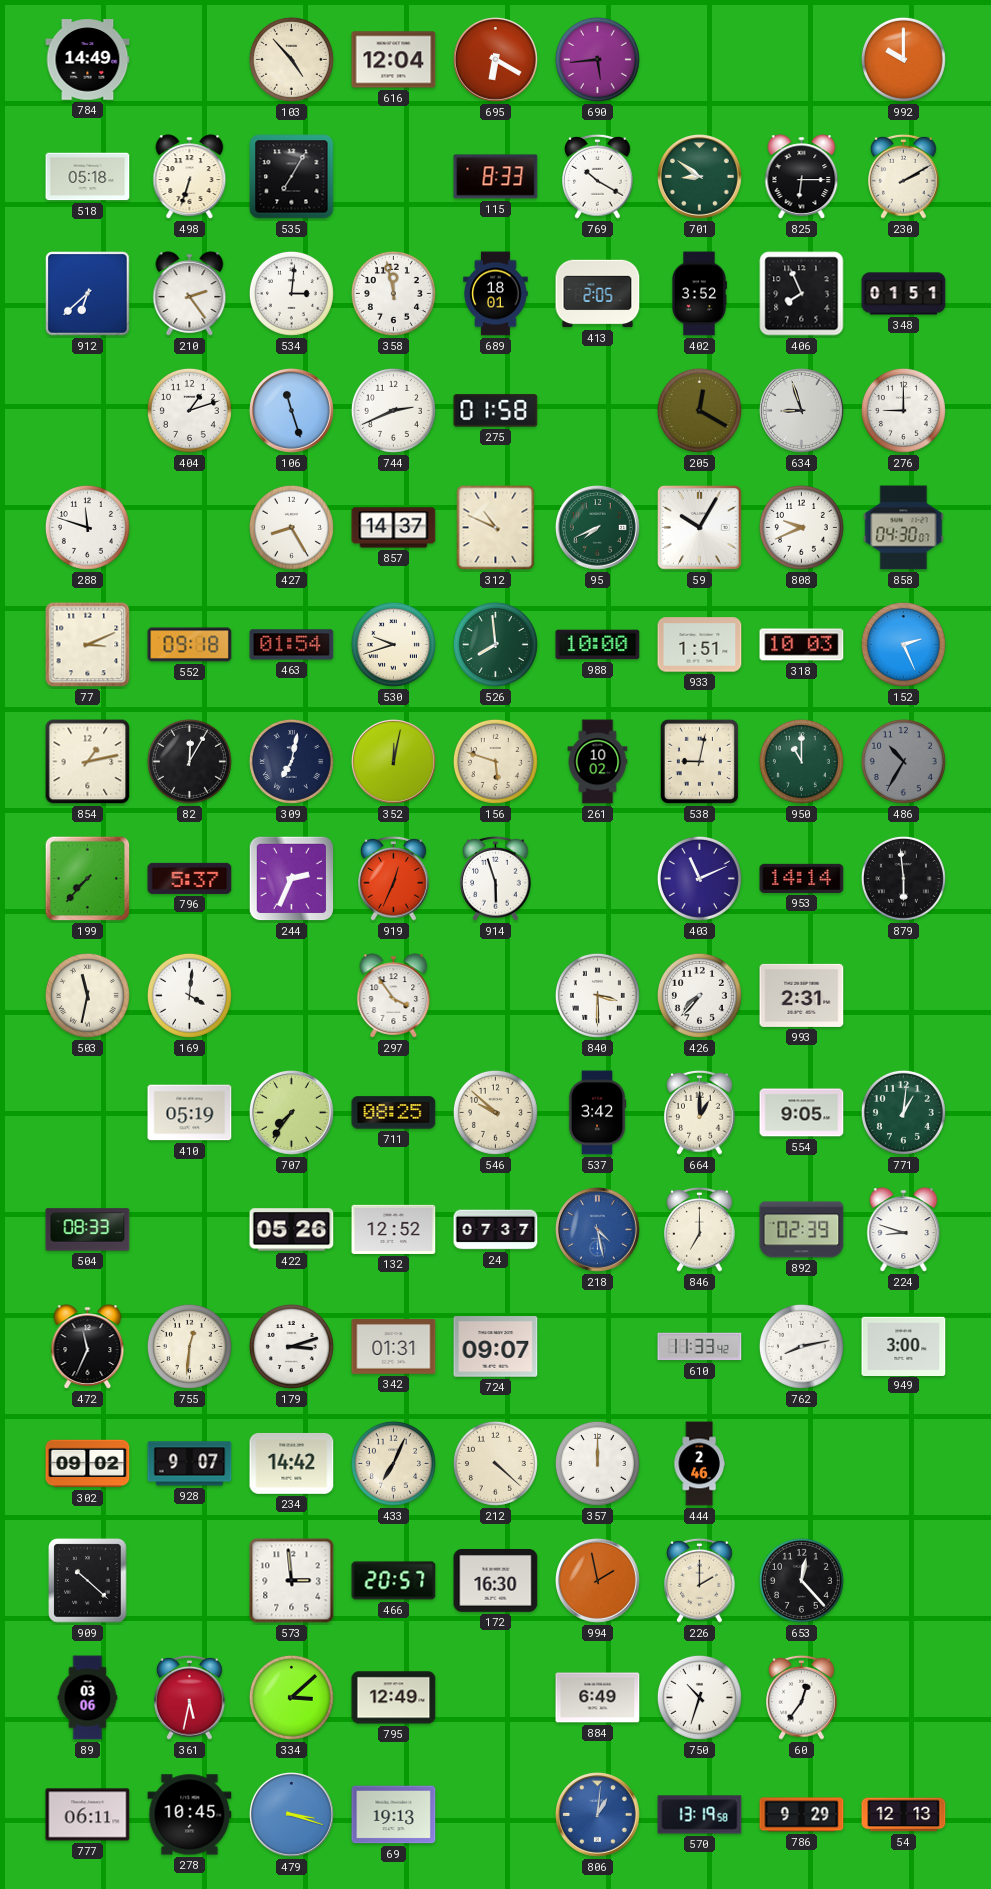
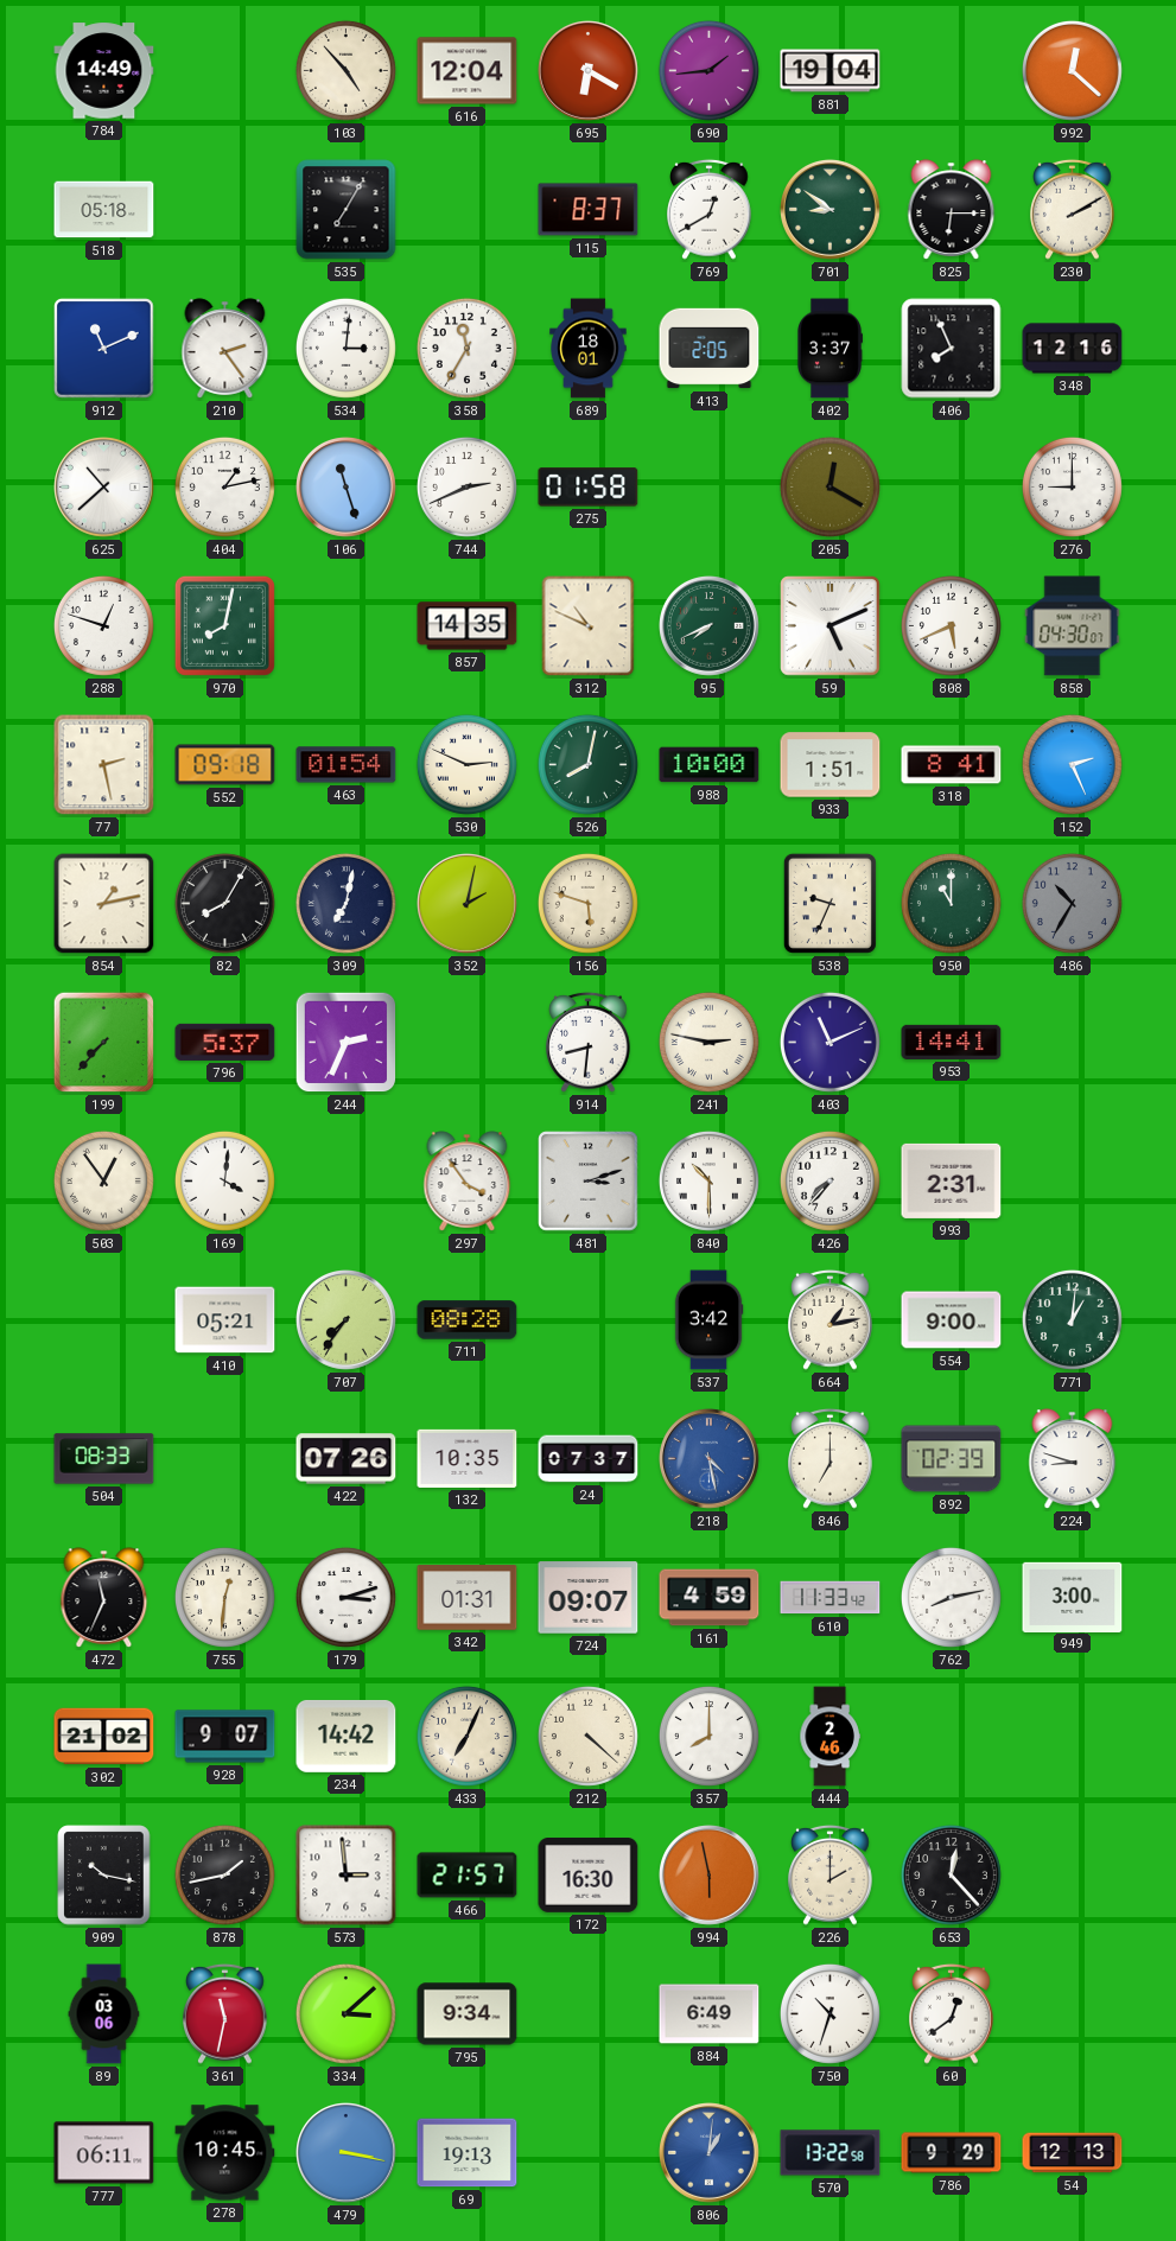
690: 5:44 -> 1:44
881: none -> 19:04
992: 10:00 -> 12:22
498: 6:33 -> none
115: 8:33 -> 8:37
769: 10:20 -> 12:40
912: 6:38 -> 11:11
358: 11:58 -> 11:35
402: 3:52 -> 3:37
348: 01:51 -> 12:16
625: none -> 10:38
404: 1:12 -> 1:13
634: 8:57 -> none
288: 11:48 -> 12:48
970: none -> 8:02
427: 8:25 -> none
857: 14:37 -> 14:35
59: 10:05 -> 5:11
808: 9:41 -> 5:41
77: 3:11 -> 2:28
530: 9:42 -> 2:49
526: 7:59 -> 8:02
318: 10:03 -> 8:41
82: 12:05 -> 8:05
352: 12:02 -> 2:02
261: 10:02 -> none
538: 9:02 -> 9:34
919: 12:34 -> none
914: 5:57 -> 8:31
241: none -> 2:47
953: 14:14 -> 14:41
879: 5:59 -> none
503: 11:32 -> 12:54
481: none -> 3:12
840: 3:30 -> 10:30
410: 05:19 -> 05:21
711: 08:25 -> 08:28
546: 9:52 -> none
664: 1:00 -> 1:13
554: 9:05 -> 9:00
422: 05:26 -> 07:26
132: 12:52 -> 10:35
161: none -> 4:59
302: 09:02 -> 21:02
357: 12:00 -> 8:00
909: 10:22 -> 10:17
878: none -> 1:43
466: 20:57 -> 21:57
994: 1:58 -> 5:58
361: 5:32 -> 11:32
795: 12:49 -> 9:34
60: 12:36 -> 12:39
479: 3:18 -> 3:17
570: 13:19 -> 13:22
